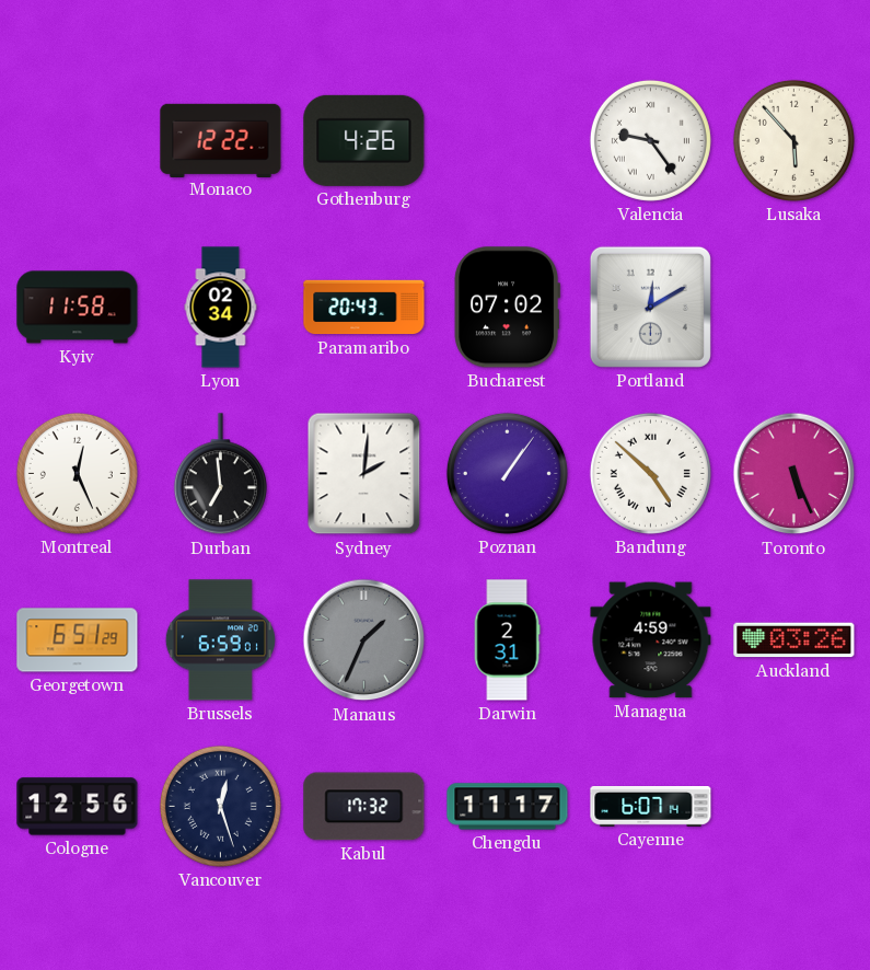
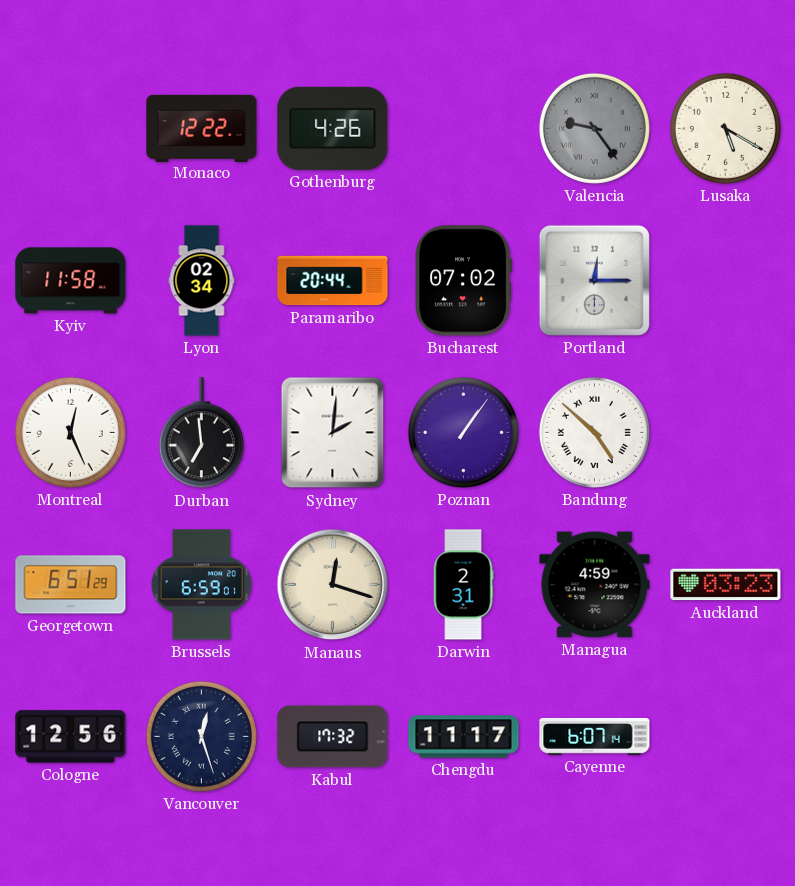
Valencia dial: white -> grey
Lusaka: 5:53 -> 5:20
Paramaribo: 20:43 -> 20:44
Portland: 12:10 -> 12:15
Toronto: 5:26 -> none
Manaus: 1:34 -> 12:18
Manaus dial: grey -> cream
Auckland: 03:26 -> 03:23
